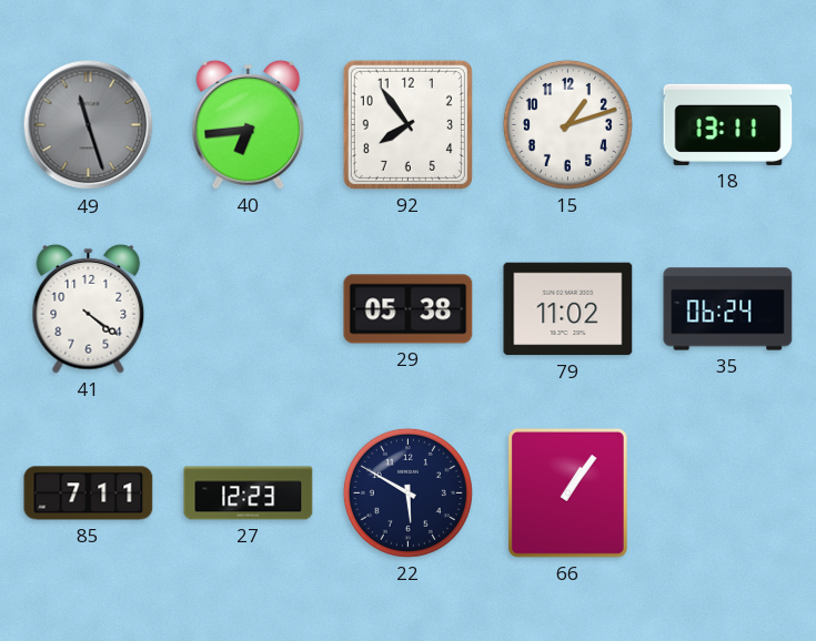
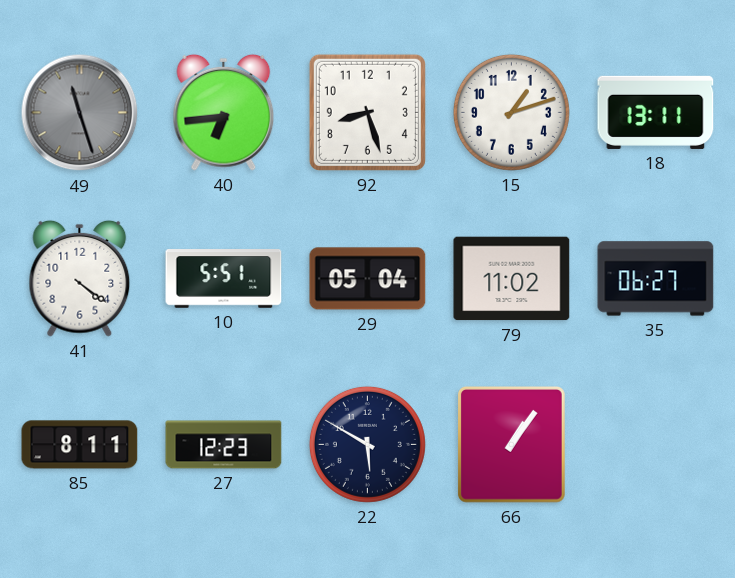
92: 7:54 -> 8:27
10: none -> 5:51
29: 05:38 -> 05:04
35: 06:24 -> 06:27
85: 7:11 -> 8:11
